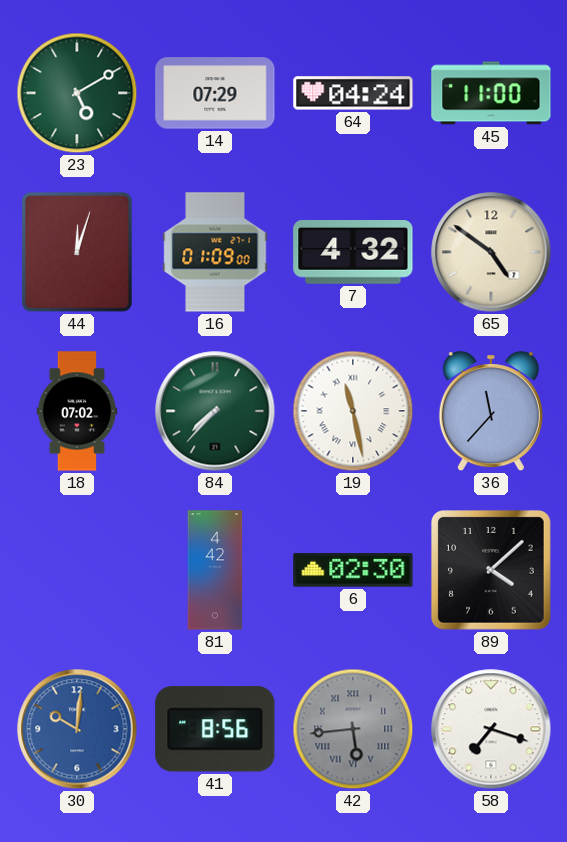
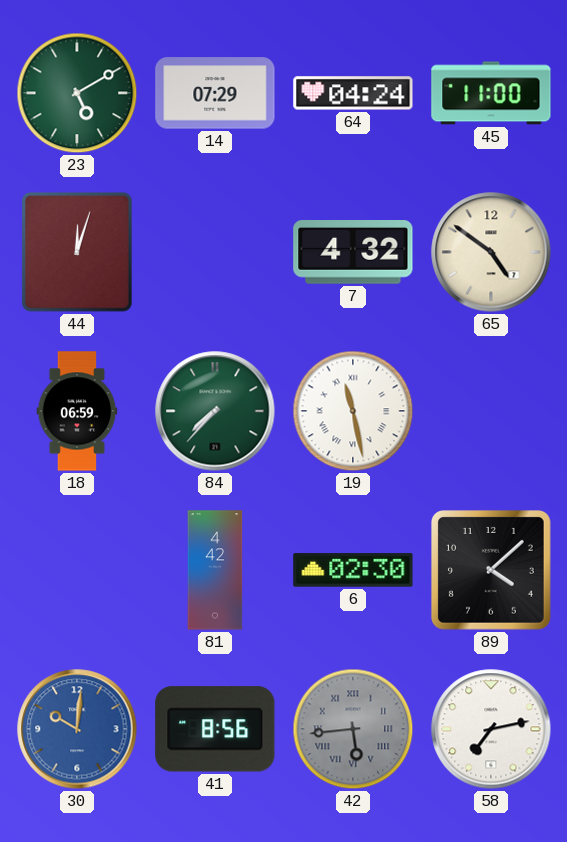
16: 01:09 -> none
18: 07:02 -> 06:59
36: 11:37 -> none
58: 7:18 -> 7:13
